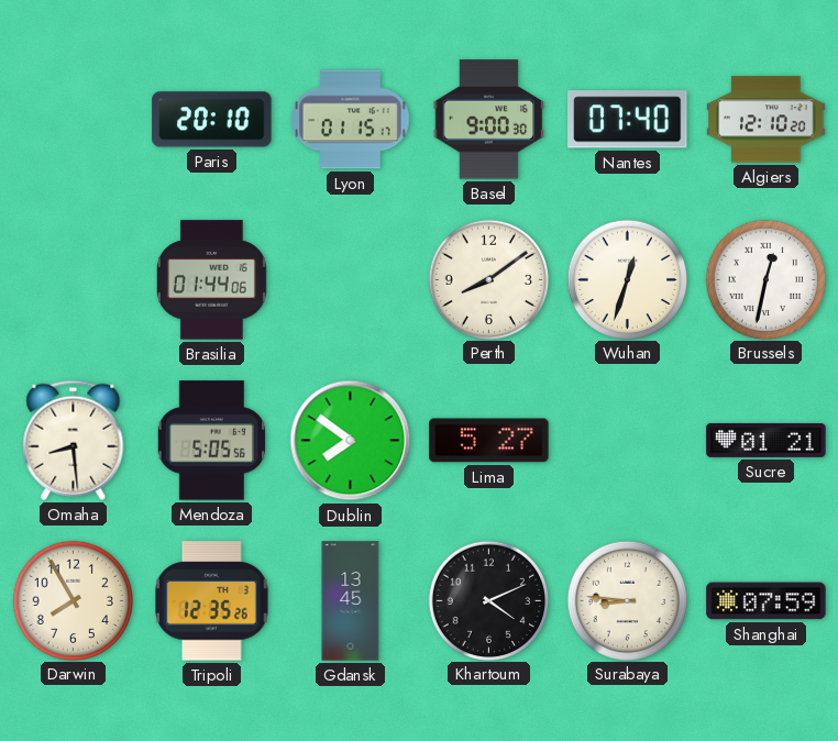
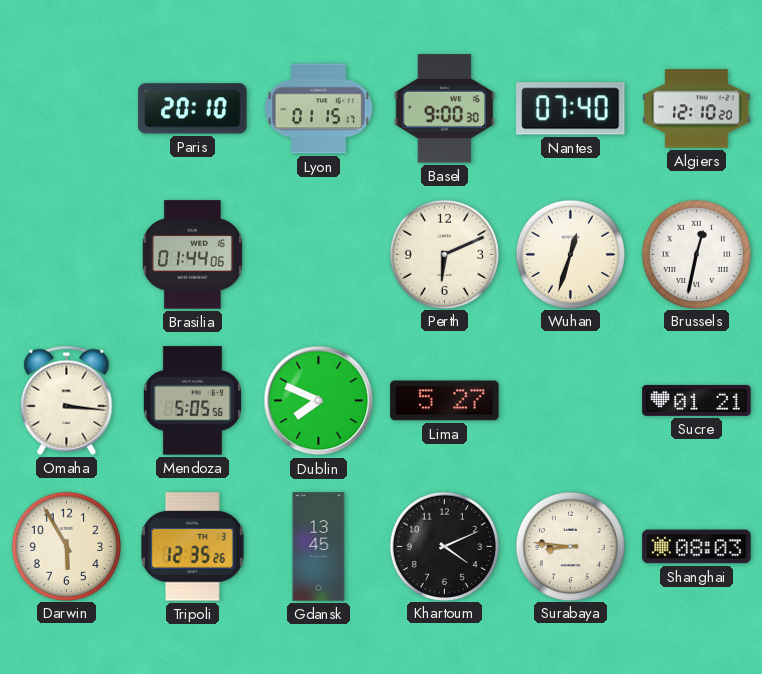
Perth: 8:09 -> 6:11
Omaha: 8:29 -> 3:16
Dublin: 7:51 -> 7:49
Darwin: 7:55 -> 5:55
Shanghai: 07:59 -> 08:03
